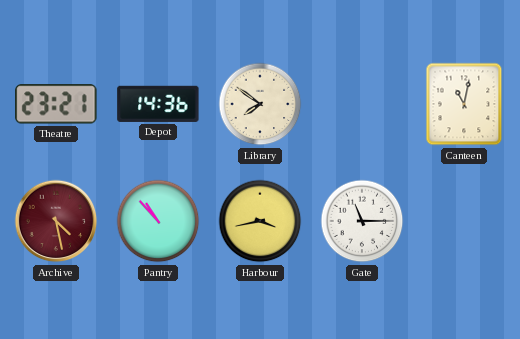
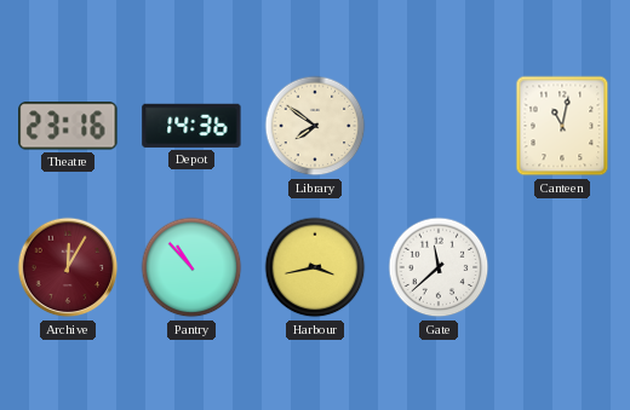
Theatre: 23:21 -> 23:16
Archive: 4:28 -> 12:05
Gate: 11:15 -> 11:38
